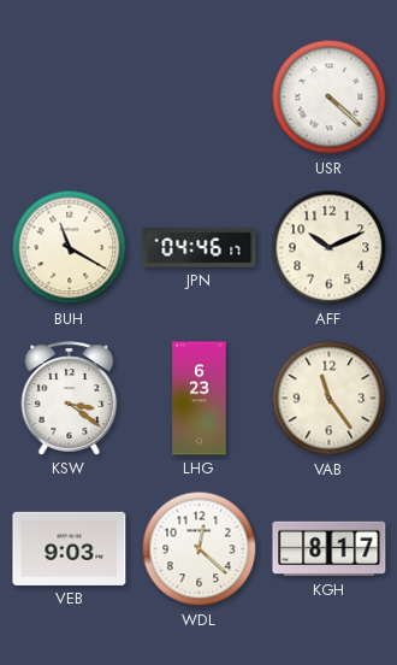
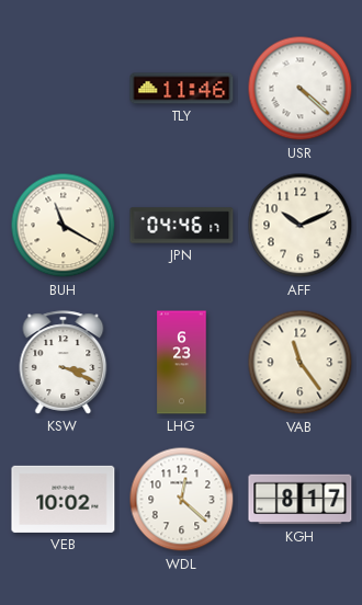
TLY: none -> 11:46
KSW: 3:21 -> 3:19
VEB: 9:03 -> 10:02
